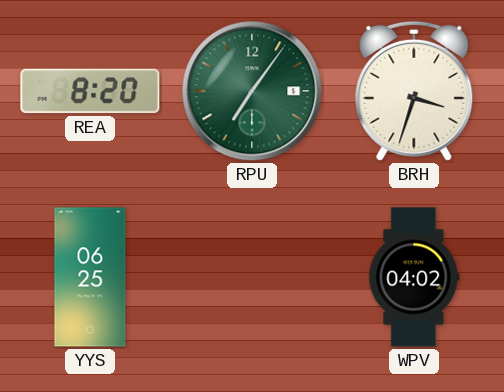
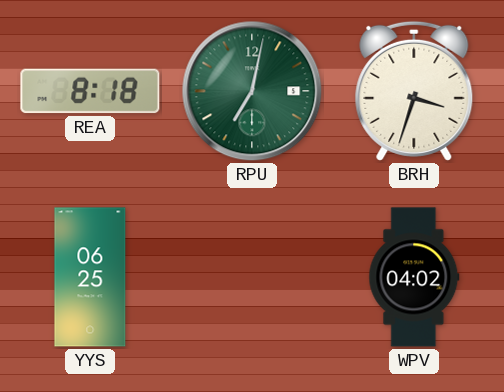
REA: 8:20 -> 8:18
RPU: 7:06 -> 7:02
